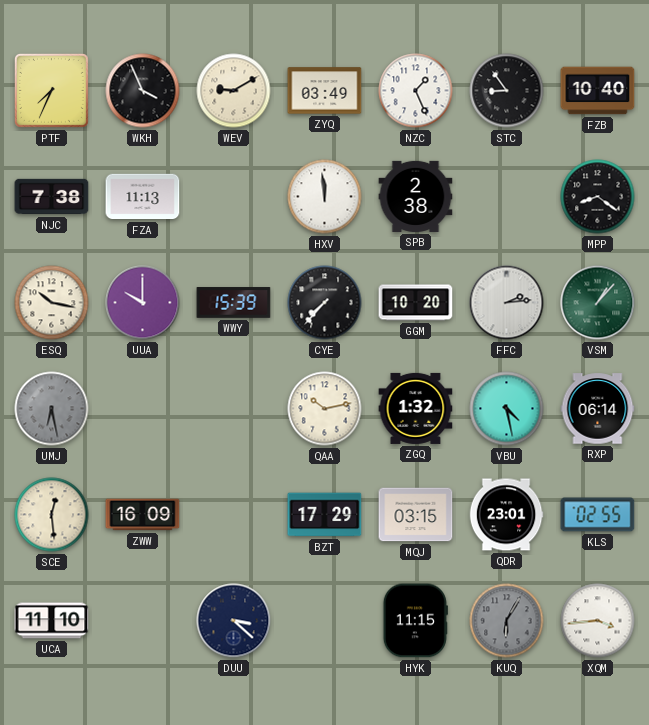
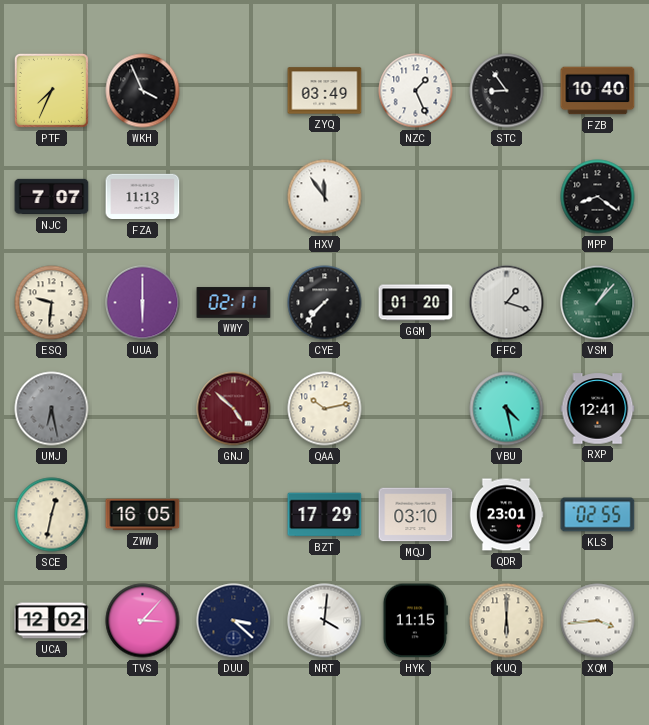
WEV: 9:10 -> none
NJC: 7:38 -> 7:07
HXV: 11:59 -> 11:54
SPB: 2:38 -> none
ESQ: 10:17 -> 9:31
UUA: 10:00 -> 6:00
WWY: 15:39 -> 02:11
GGM: 10:20 -> 01:20
FFC: 2:14 -> 1:18
GNJ: none -> 4:52
ZGQ: 1:32 -> none
RXP: 06:14 -> 12:41
SCE: 12:29 -> 12:32
ZWW: 16:09 -> 16:05
MQJ: 03:15 -> 03:10
UCA: 11:10 -> 12:02
TVS: none -> 3:07
NRT: none -> 4:01
KUQ: 6:05 -> 6:00
KUQ dial: grey -> cream
